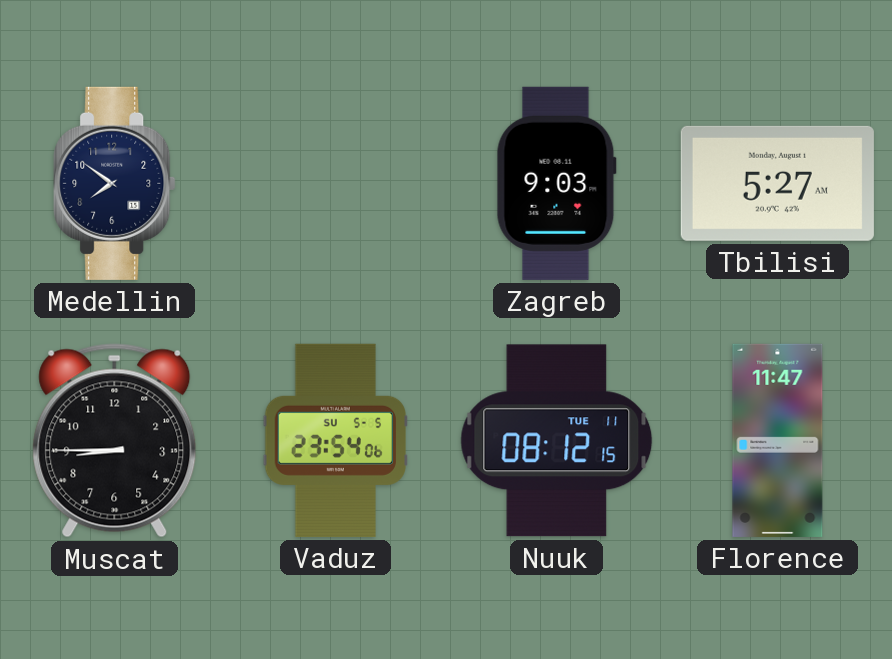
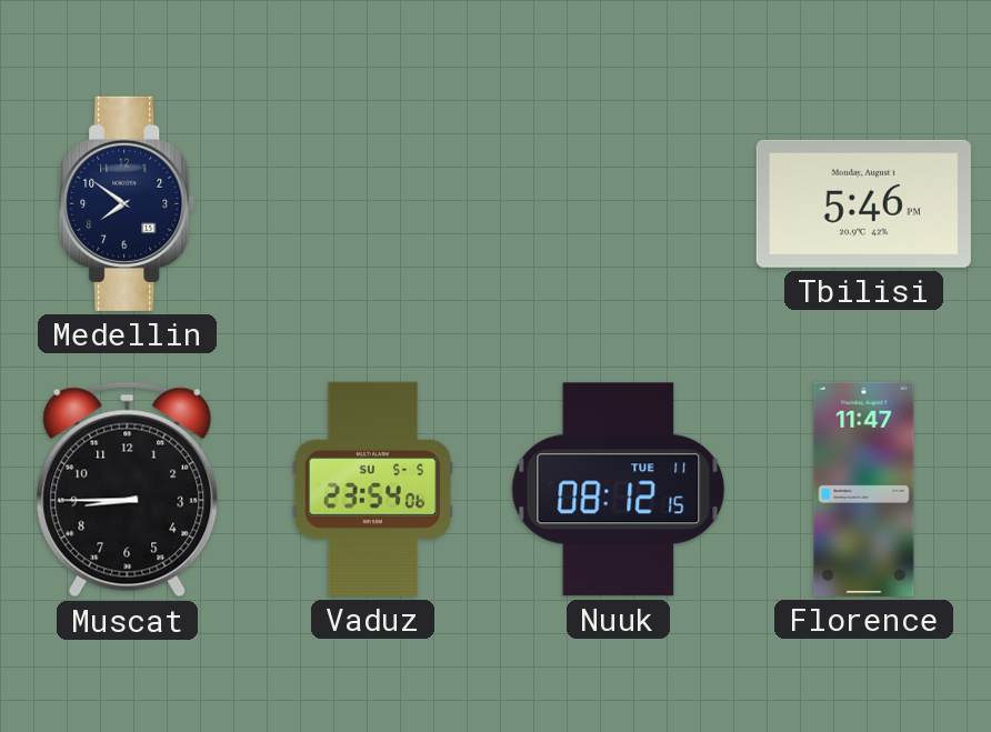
Zagreb: 9:03 -> none
Tbilisi: 5:27 -> 5:46
